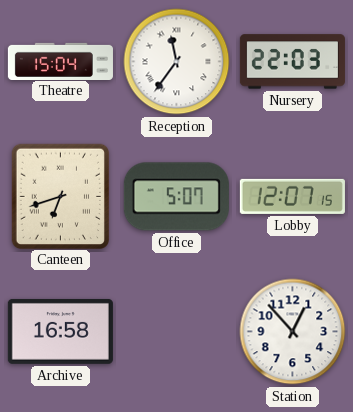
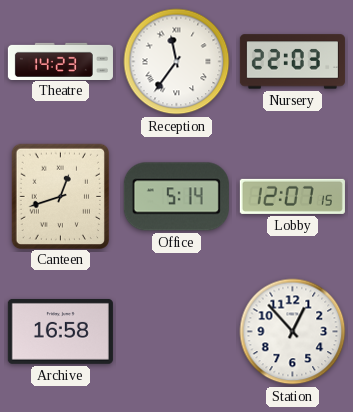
Theatre: 15:04 -> 14:23
Canteen: 6:42 -> 12:42
Office: 5:07 -> 5:14
